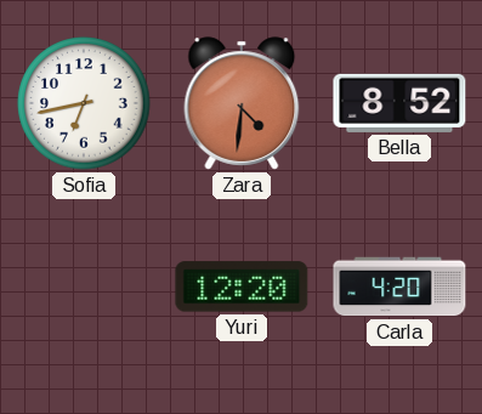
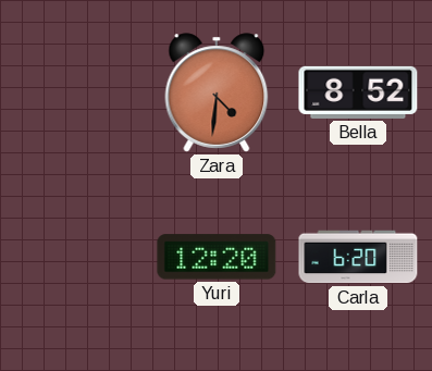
Sofia: 6:43 -> none
Carla: 4:20 -> 6:20
